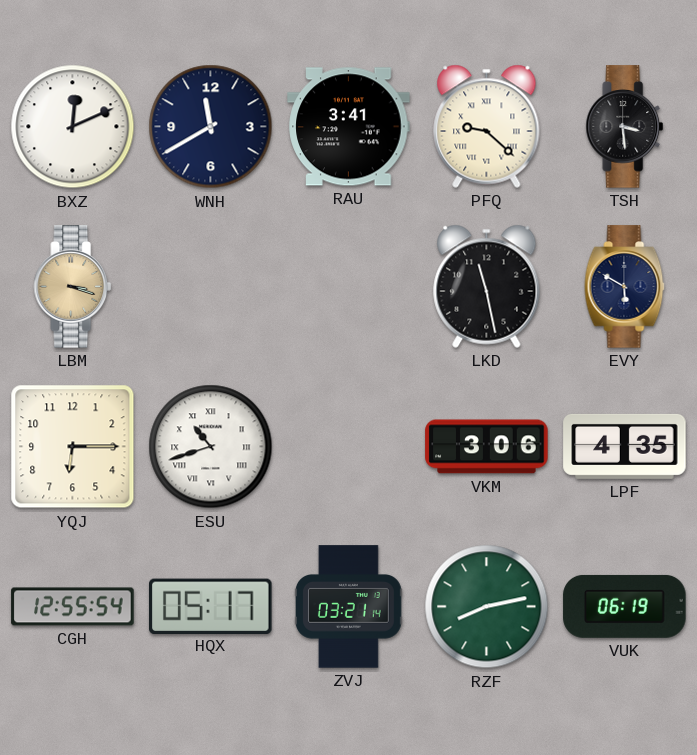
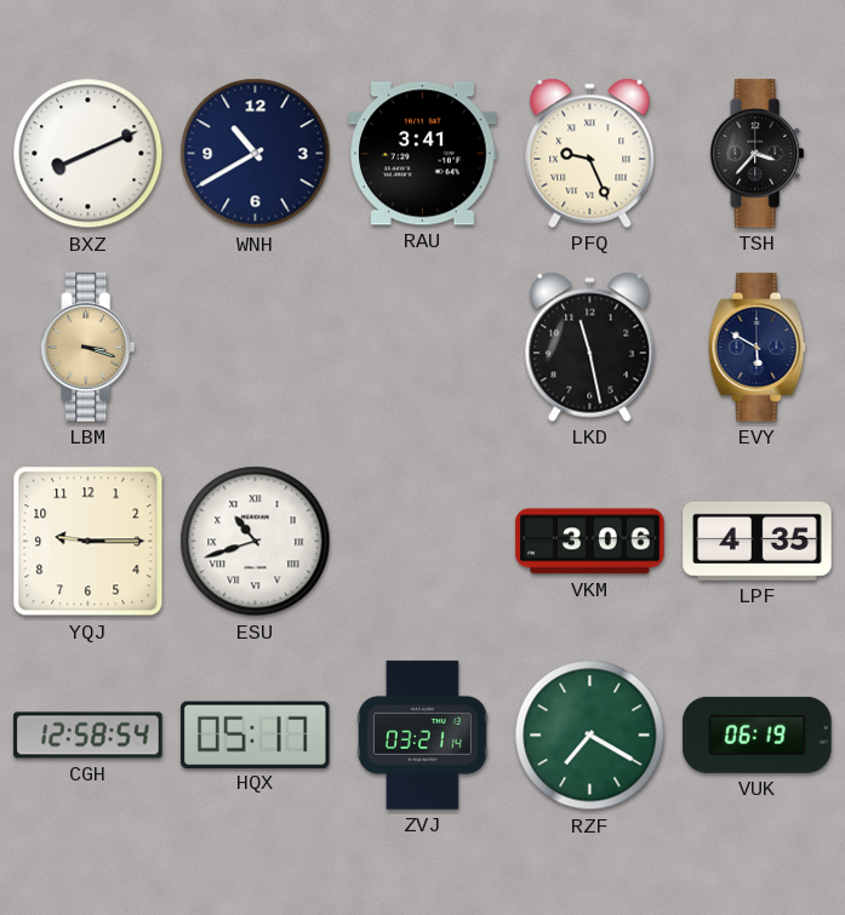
BXZ: 12:11 -> 8:11
WNH: 11:40 -> 10:40
PFQ: 9:22 -> 9:26
TSH: 3:29 -> 3:37
YQJ: 6:15 -> 9:15
CGH: 12:55 -> 12:58
RZF: 8:13 -> 7:20
